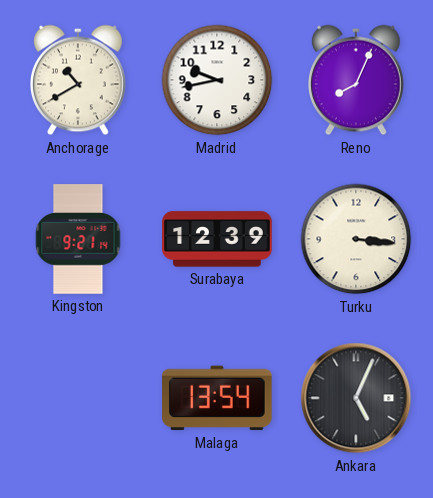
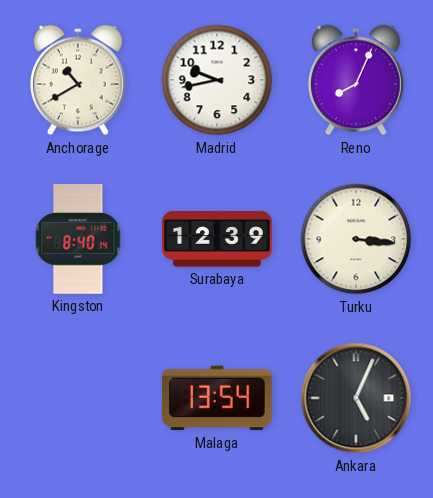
Kingston: 9:21 -> 8:40
